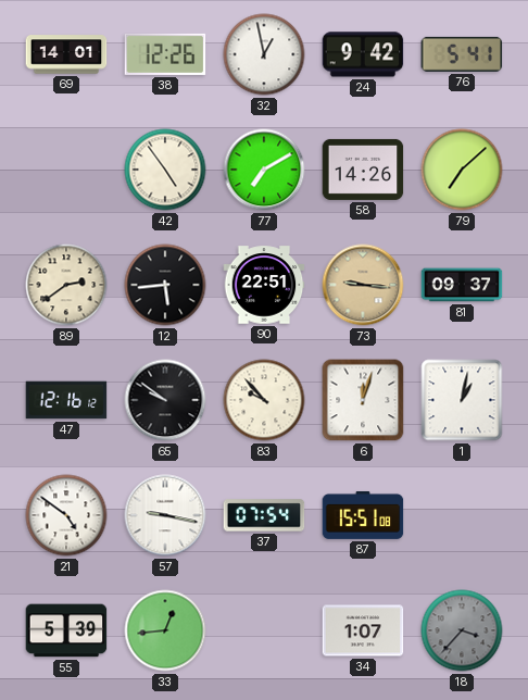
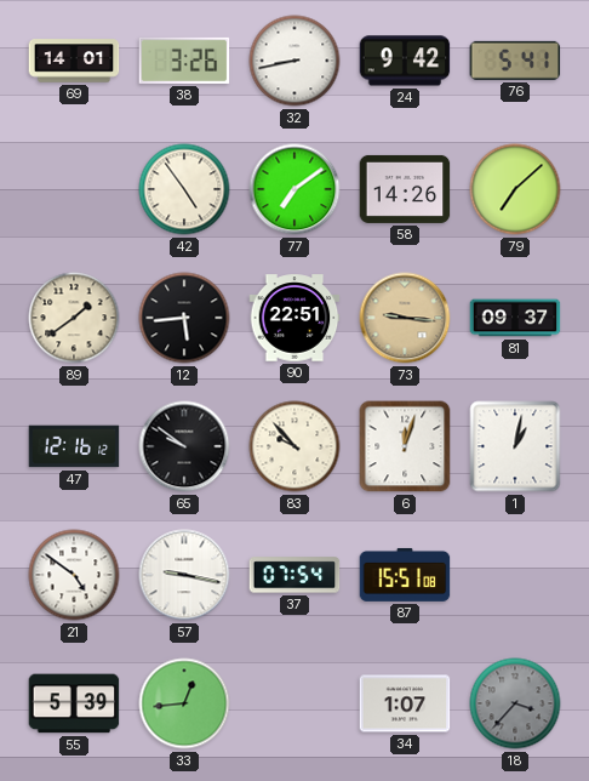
38: 12:26 -> 3:26
32: 12:58 -> 8:43
77: 7:10 -> 7:09
89: 2:39 -> 1:39
